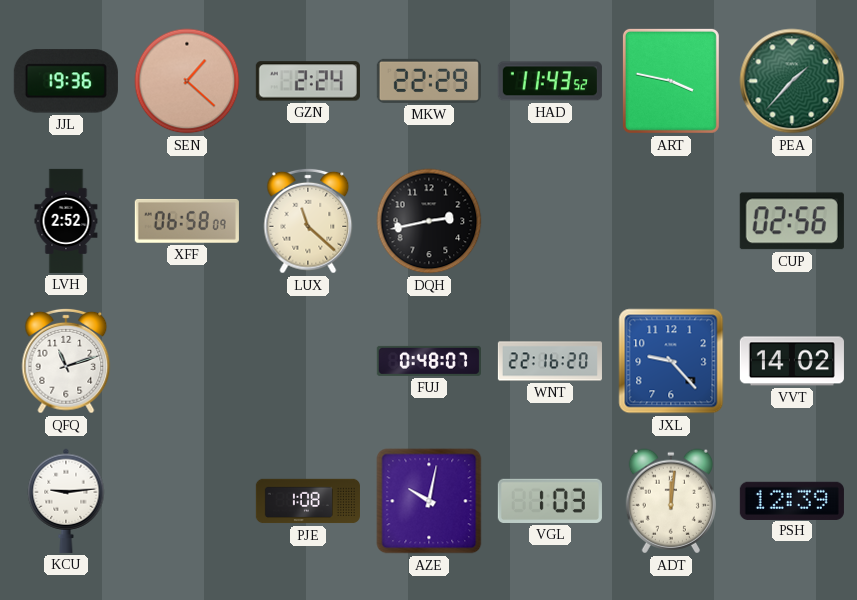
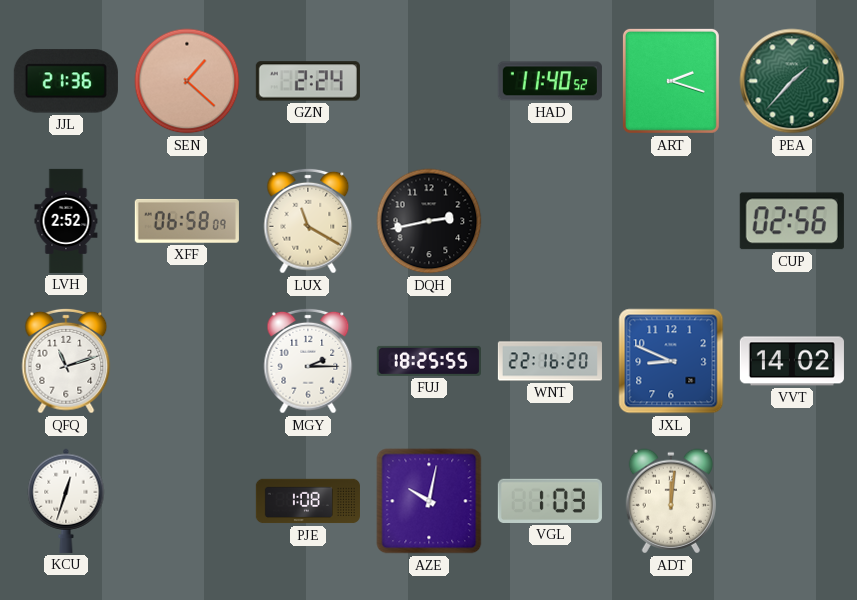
JJL: 19:36 -> 21:36
MKW: 22:29 -> none
HAD: 11:43 -> 11:40
ART: 3:47 -> 2:18
LUX: 11:22 -> 11:20
MGY: none -> 2:15
FUJ: 0:48 -> 18:25
JXL: 9:23 -> 8:49
KCU: 9:14 -> 12:33
PSH: 12:39 -> none
